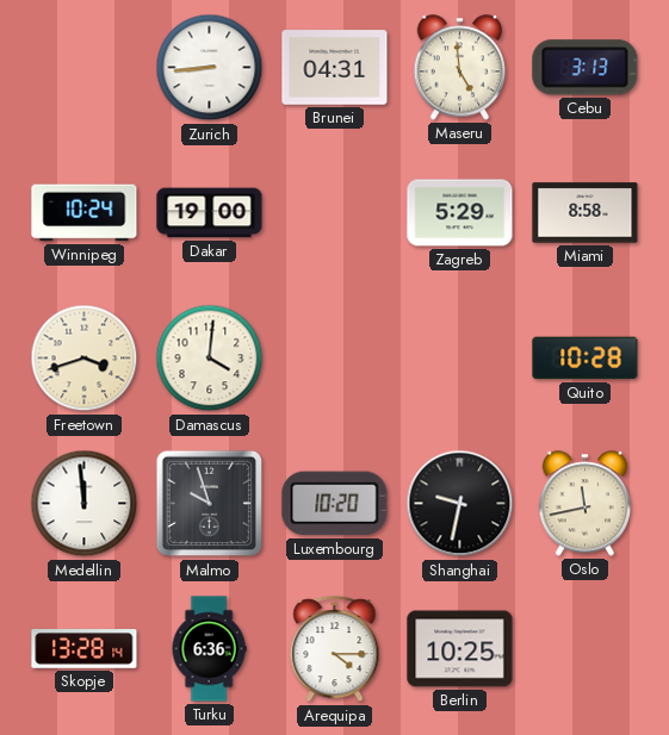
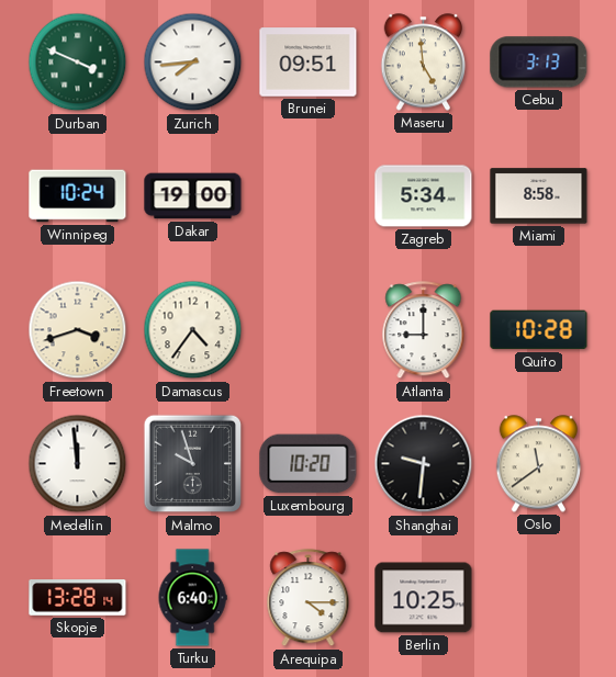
Durban: none -> 3:49
Zurich: 8:44 -> 7:44
Brunei: 04:31 -> 09:51
Zagreb: 5:29 -> 5:34
Damascus: 4:01 -> 4:36
Atlanta: none -> 9:00
Shanghai: 9:32 -> 9:31
Oslo: 11:43 -> 11:39
Turku: 6:36 -> 6:40
